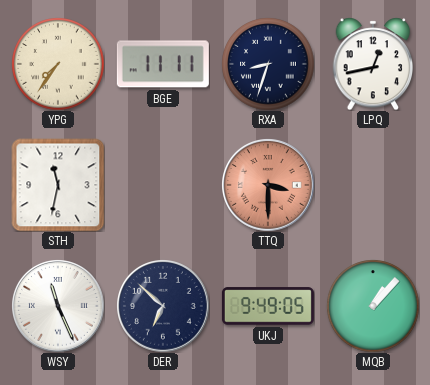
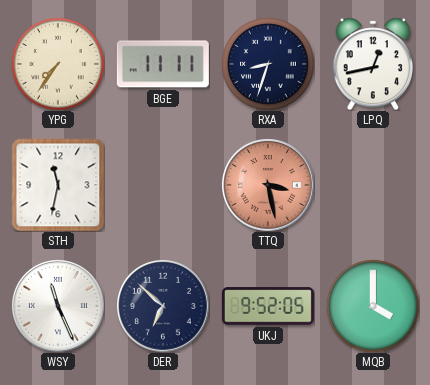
TTQ: 3:30 -> 3:28
UKJ: 9:49 -> 9:52
MQB: 1:07 -> 4:00
